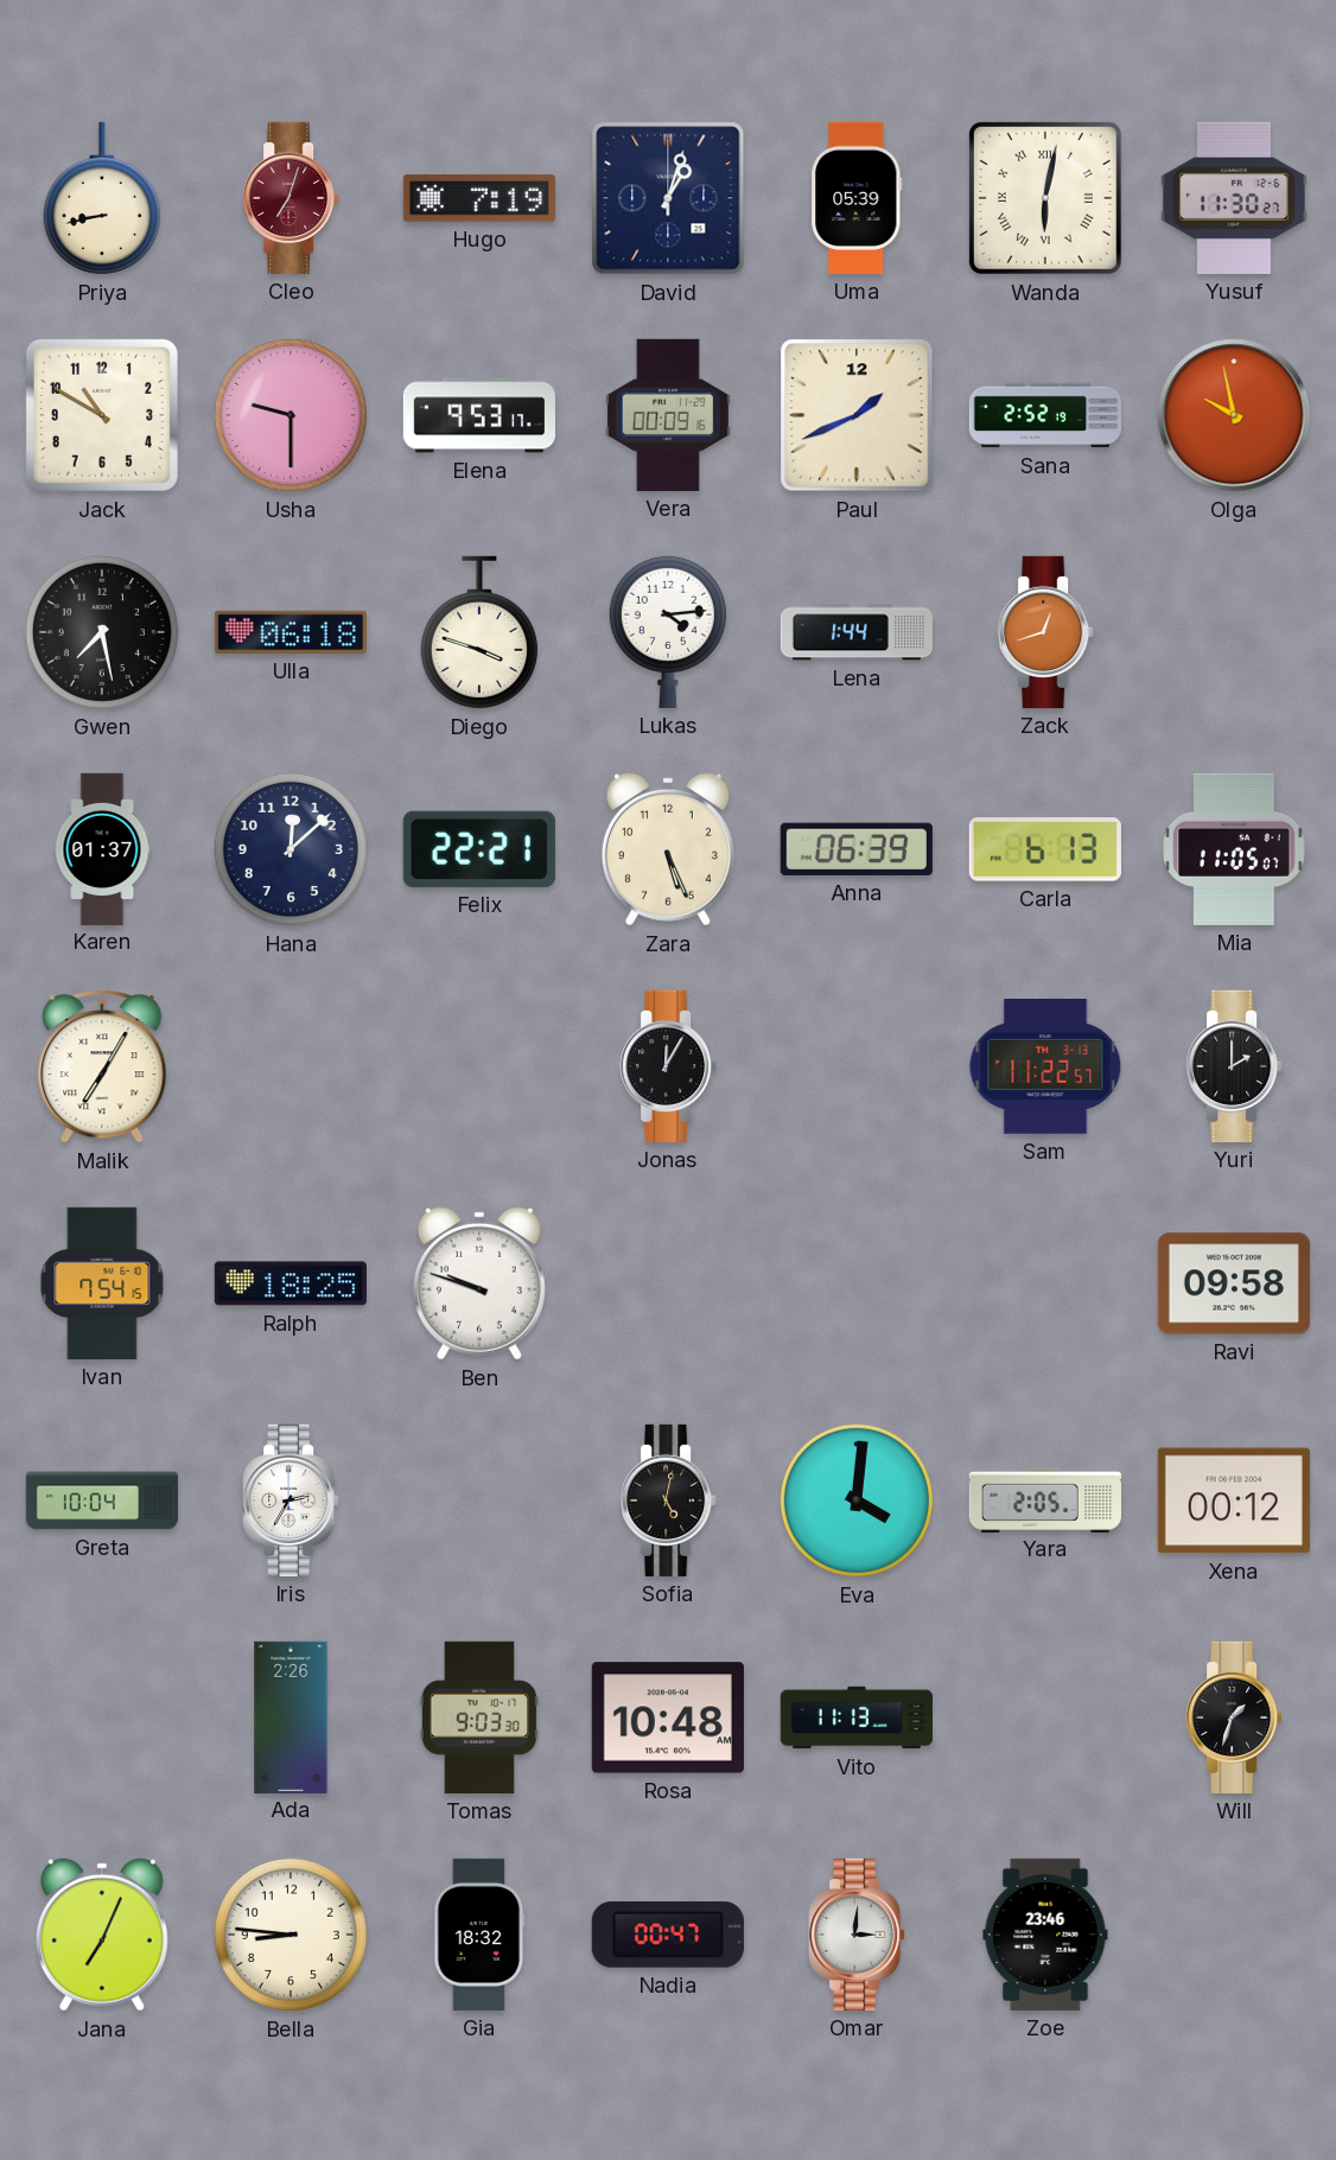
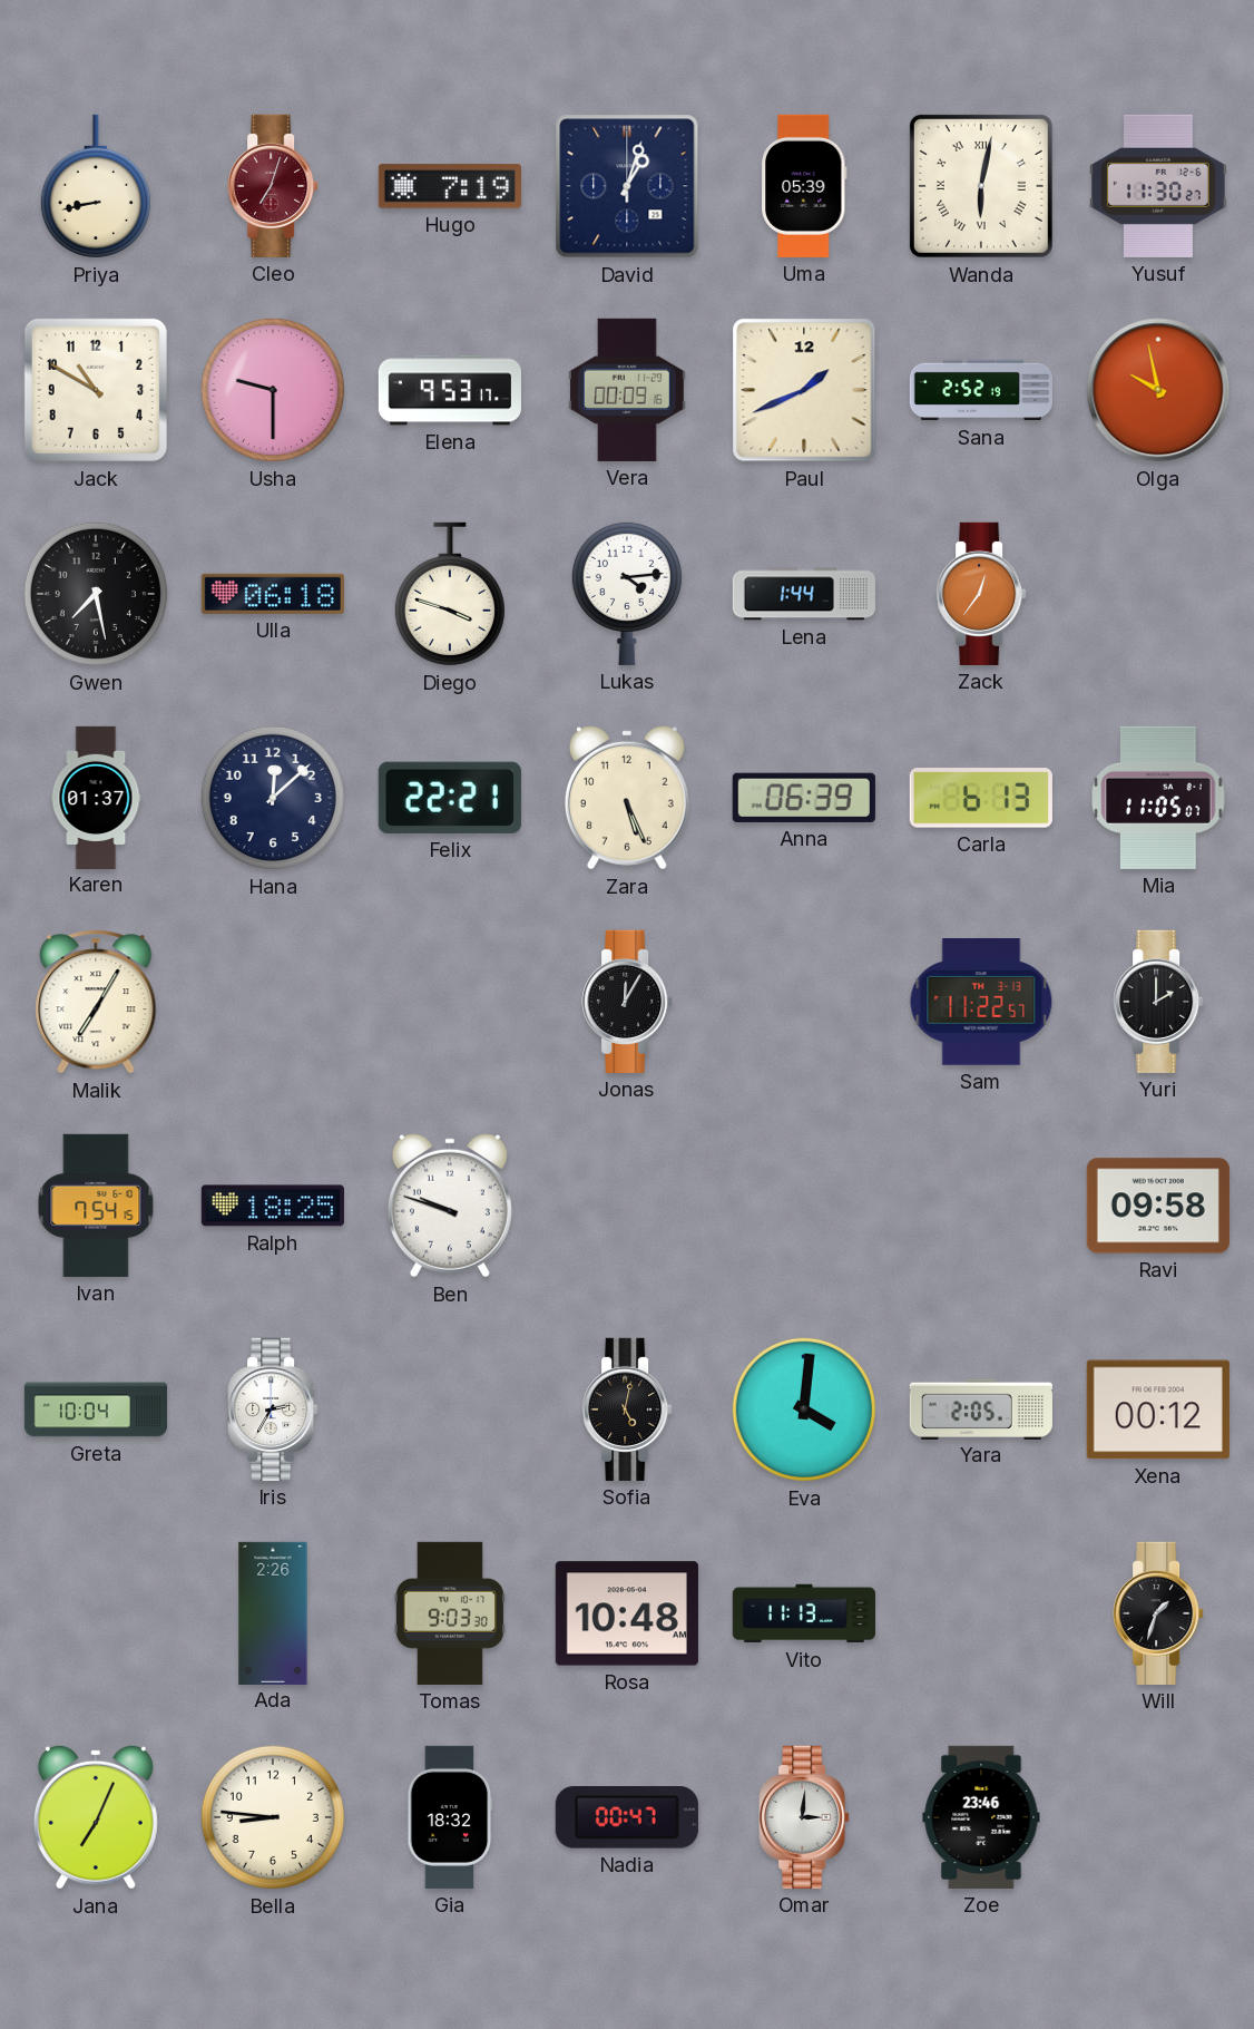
Zack: 12:42 -> 12:36
